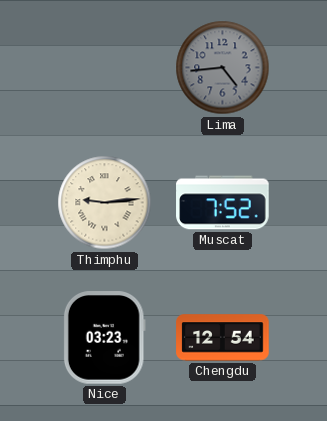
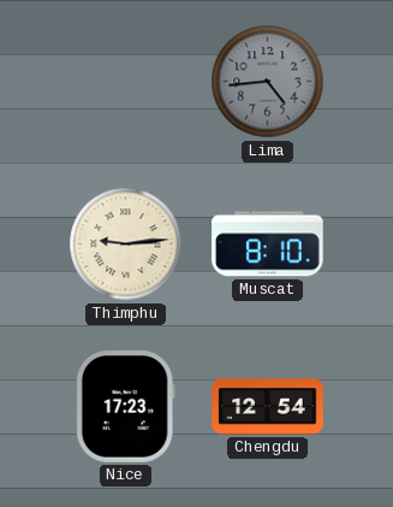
Muscat: 7:52 -> 8:10
Nice: 03:23 -> 17:23
